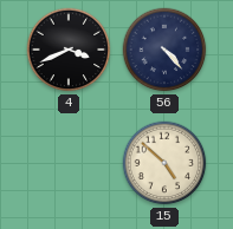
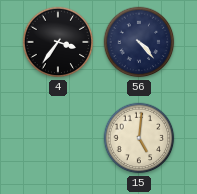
4: 3:41 -> 3:36
15: 4:52 -> 5:01
